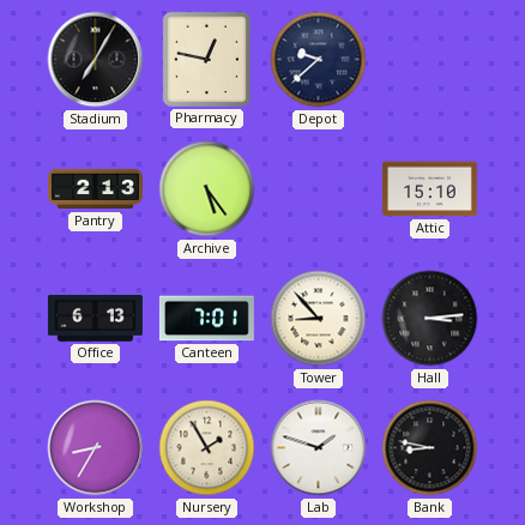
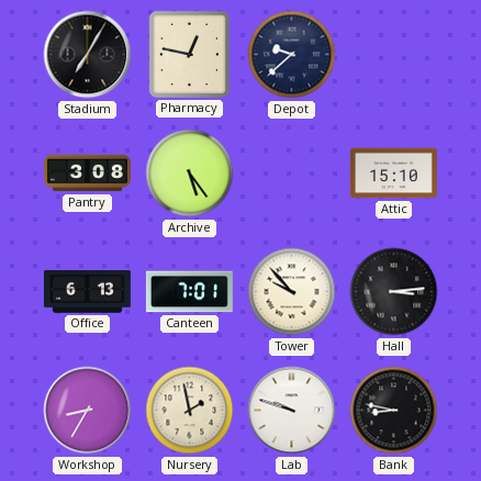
Pantry: 2:13 -> 3:08
Tower: 8:53 -> 9:53
Nursery: 1:55 -> 1:58
Lab: 1:48 -> 9:48
